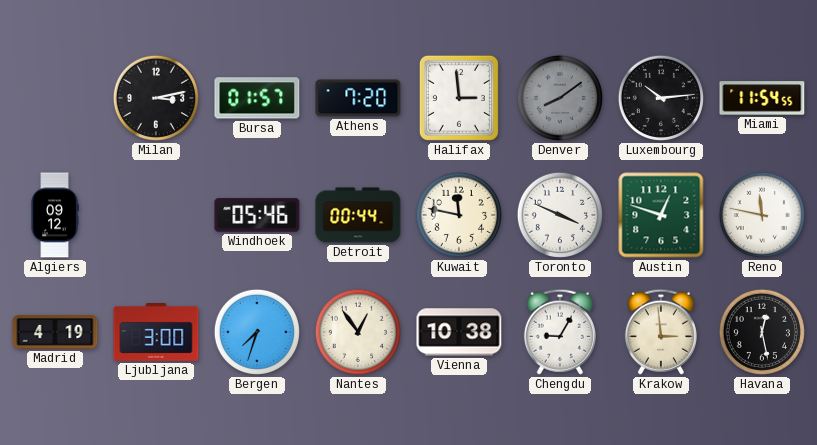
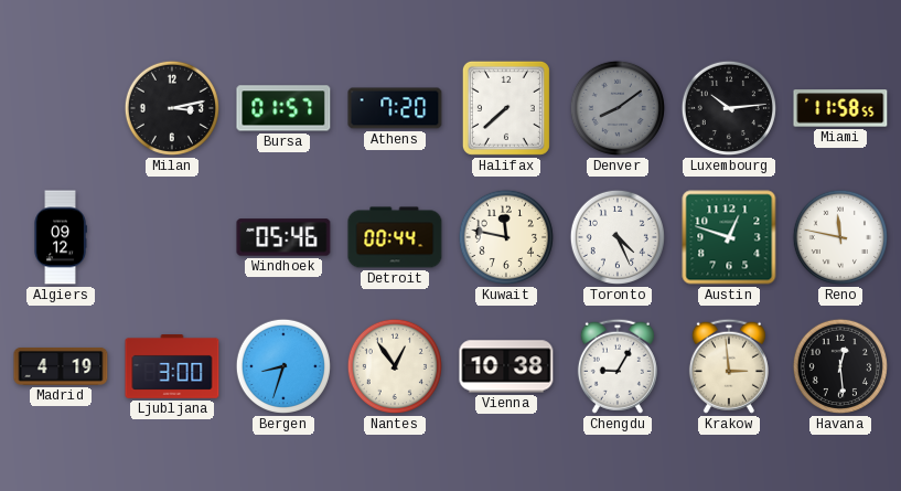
Halifax: 2:59 -> 7:38
Miami: 11:54 -> 11:58
Toronto: 3:49 -> 4:26
Bergen: 7:33 -> 8:33
Havana: 12:28 -> 12:29
